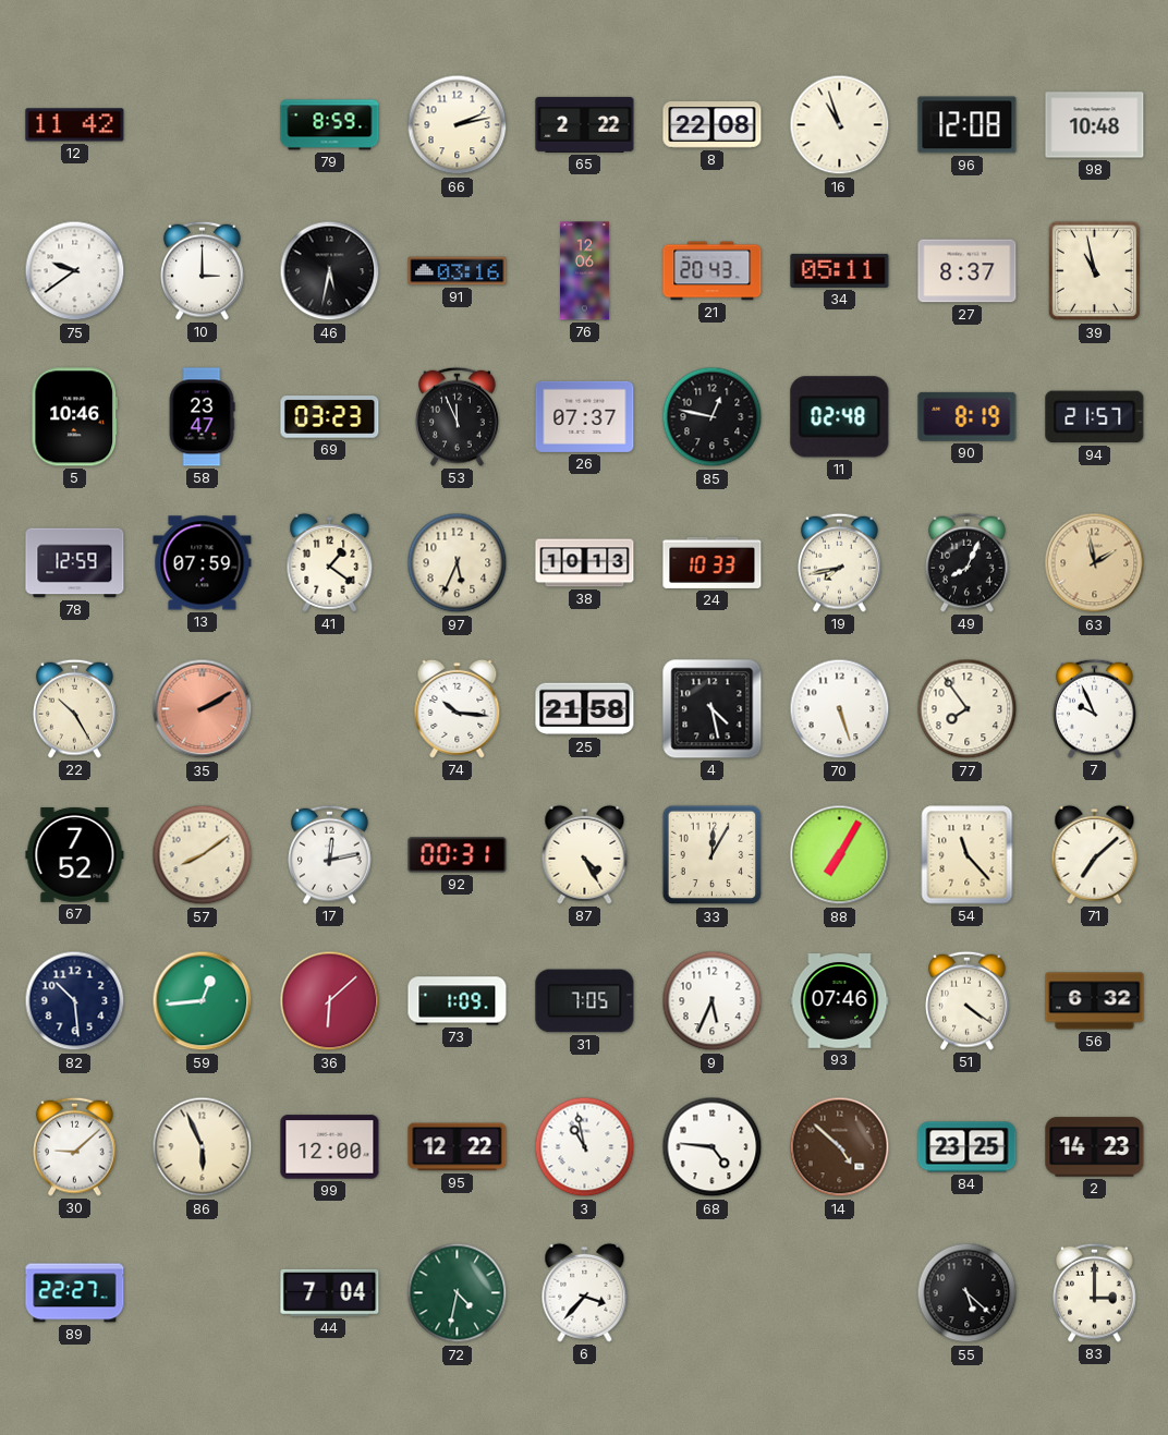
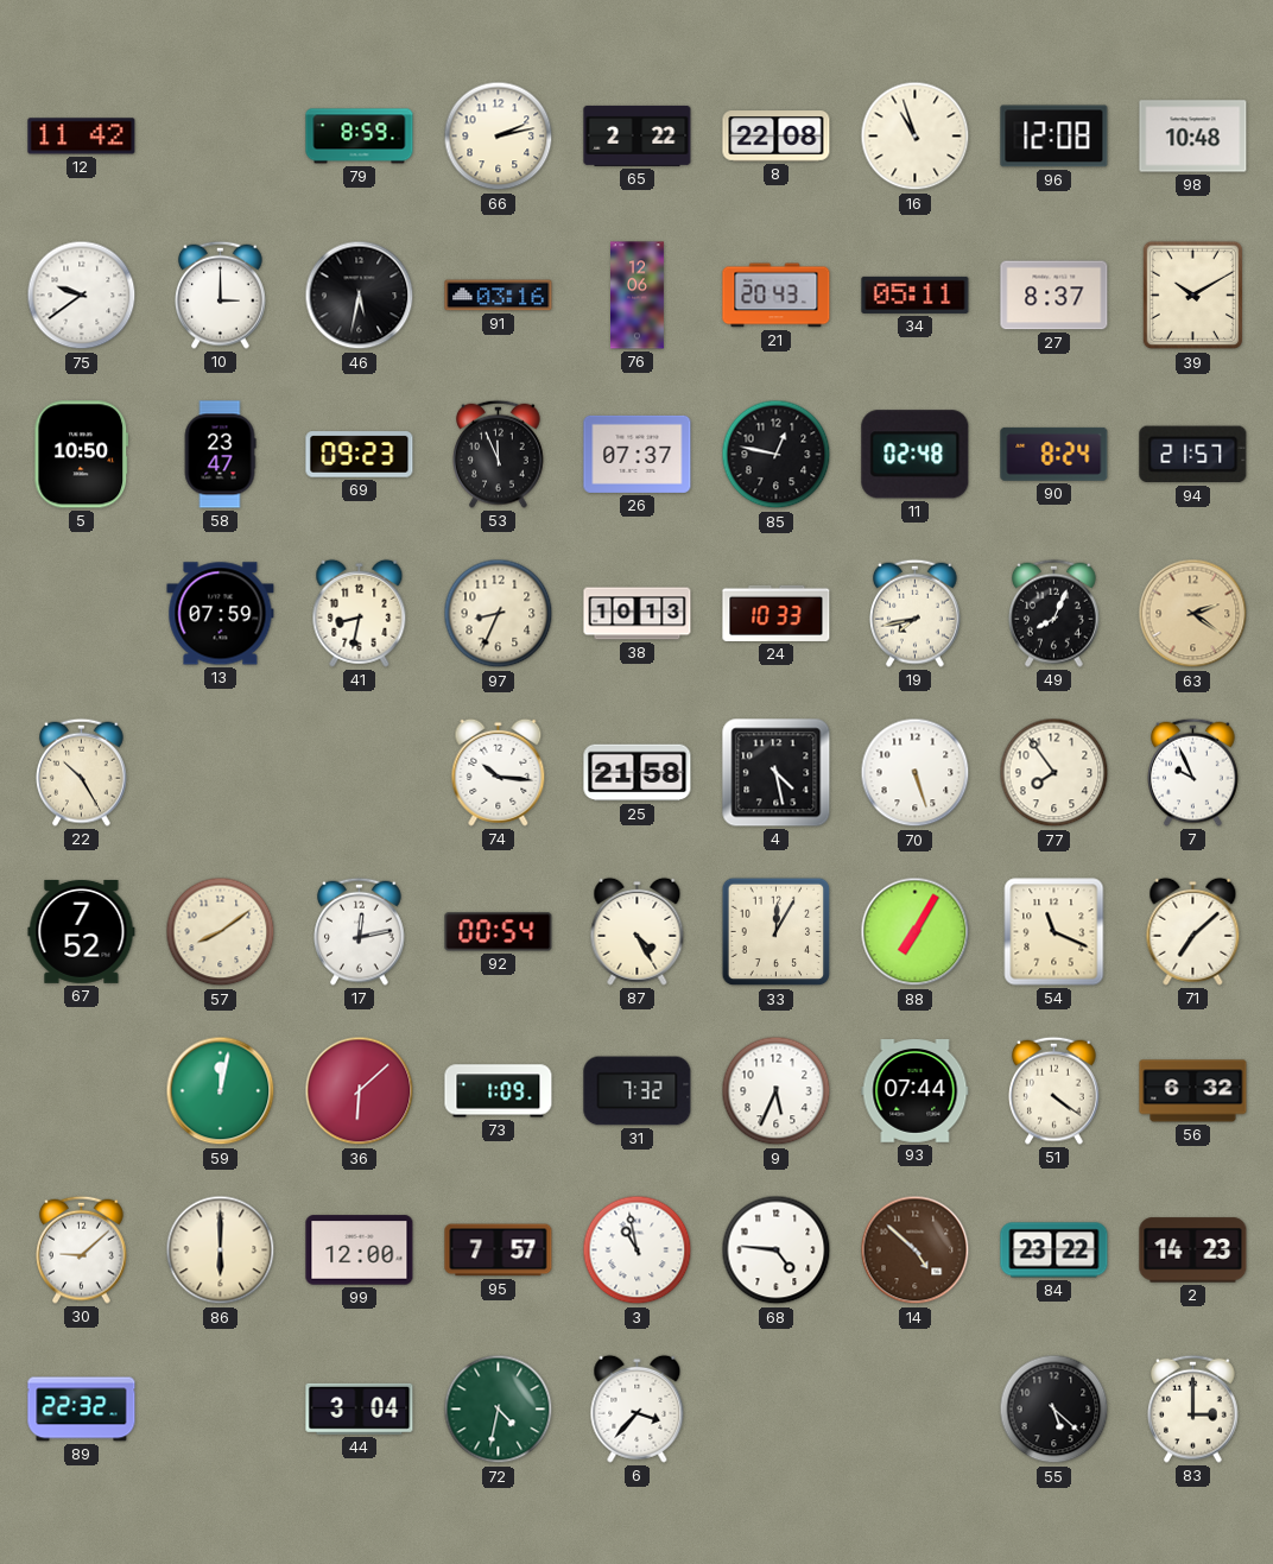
39: 10:58 -> 10:10
5: 10:46 -> 10:50
69: 03:23 -> 09:23
90: 8:19 -> 8:24
78: 12:59 -> none
41: 1:21 -> 8:32
97: 5:34 -> 8:34
63: 1:58 -> 2:21
35: 2:10 -> none
92: 00:31 -> 00:54
54: 11:23 -> 11:19
82: 10:29 -> none
59: 12:44 -> 12:02
31: 7:05 -> 7:32
93: 07:46 -> 07:44
86: 5:56 -> 6:00
95: 12:22 -> 7:57
84: 23:25 -> 23:22
89: 22:27 -> 22:32
44: 7:04 -> 3:04
